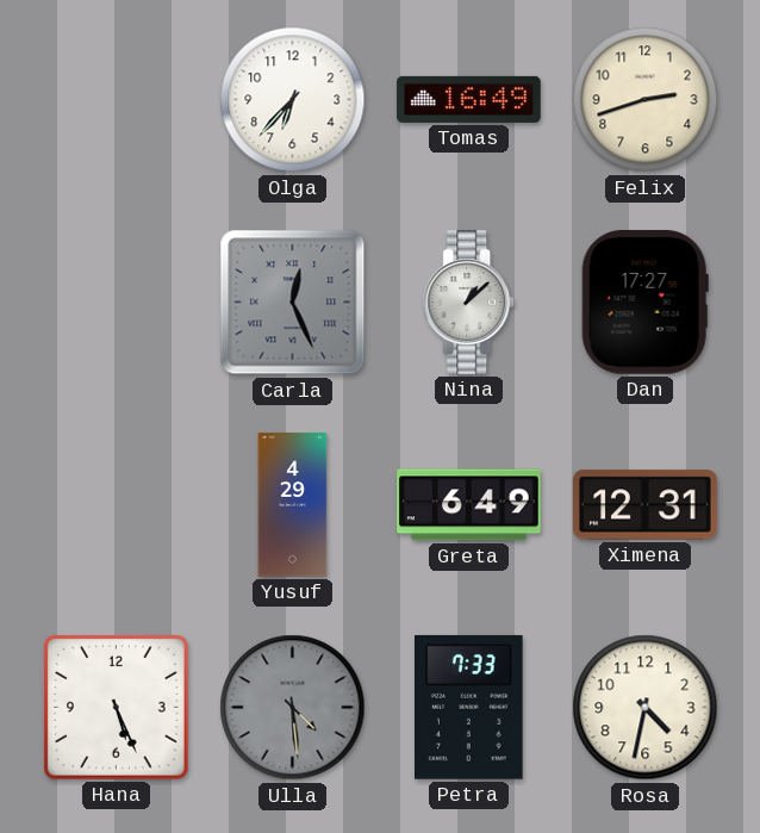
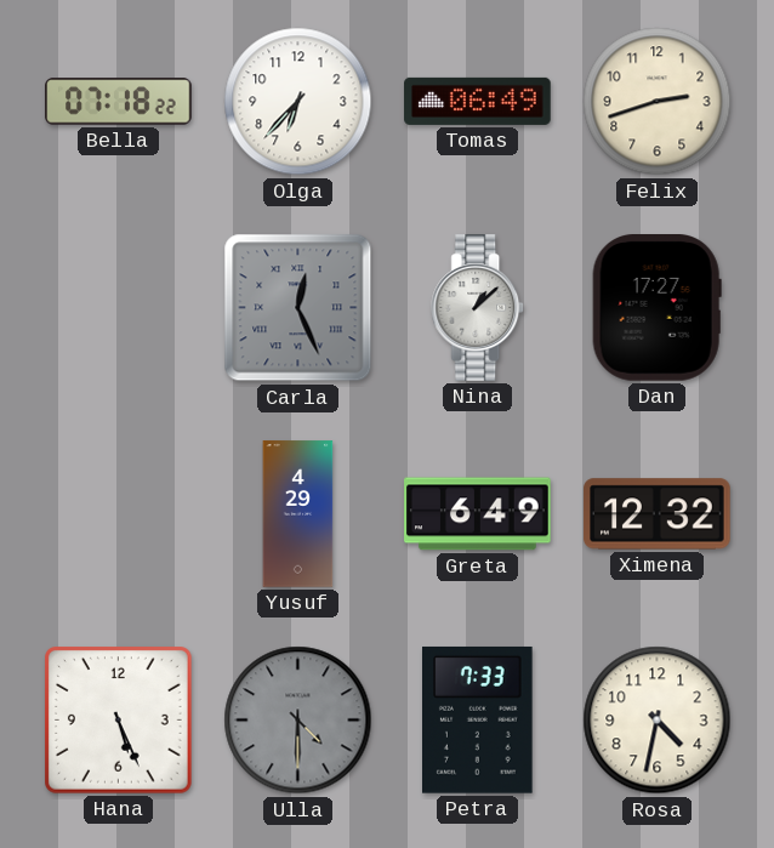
Bella: none -> 07:18
Tomas: 16:49 -> 06:49
Ximena: 12:31 -> 12:32
Ulla: 4:29 -> 4:30
